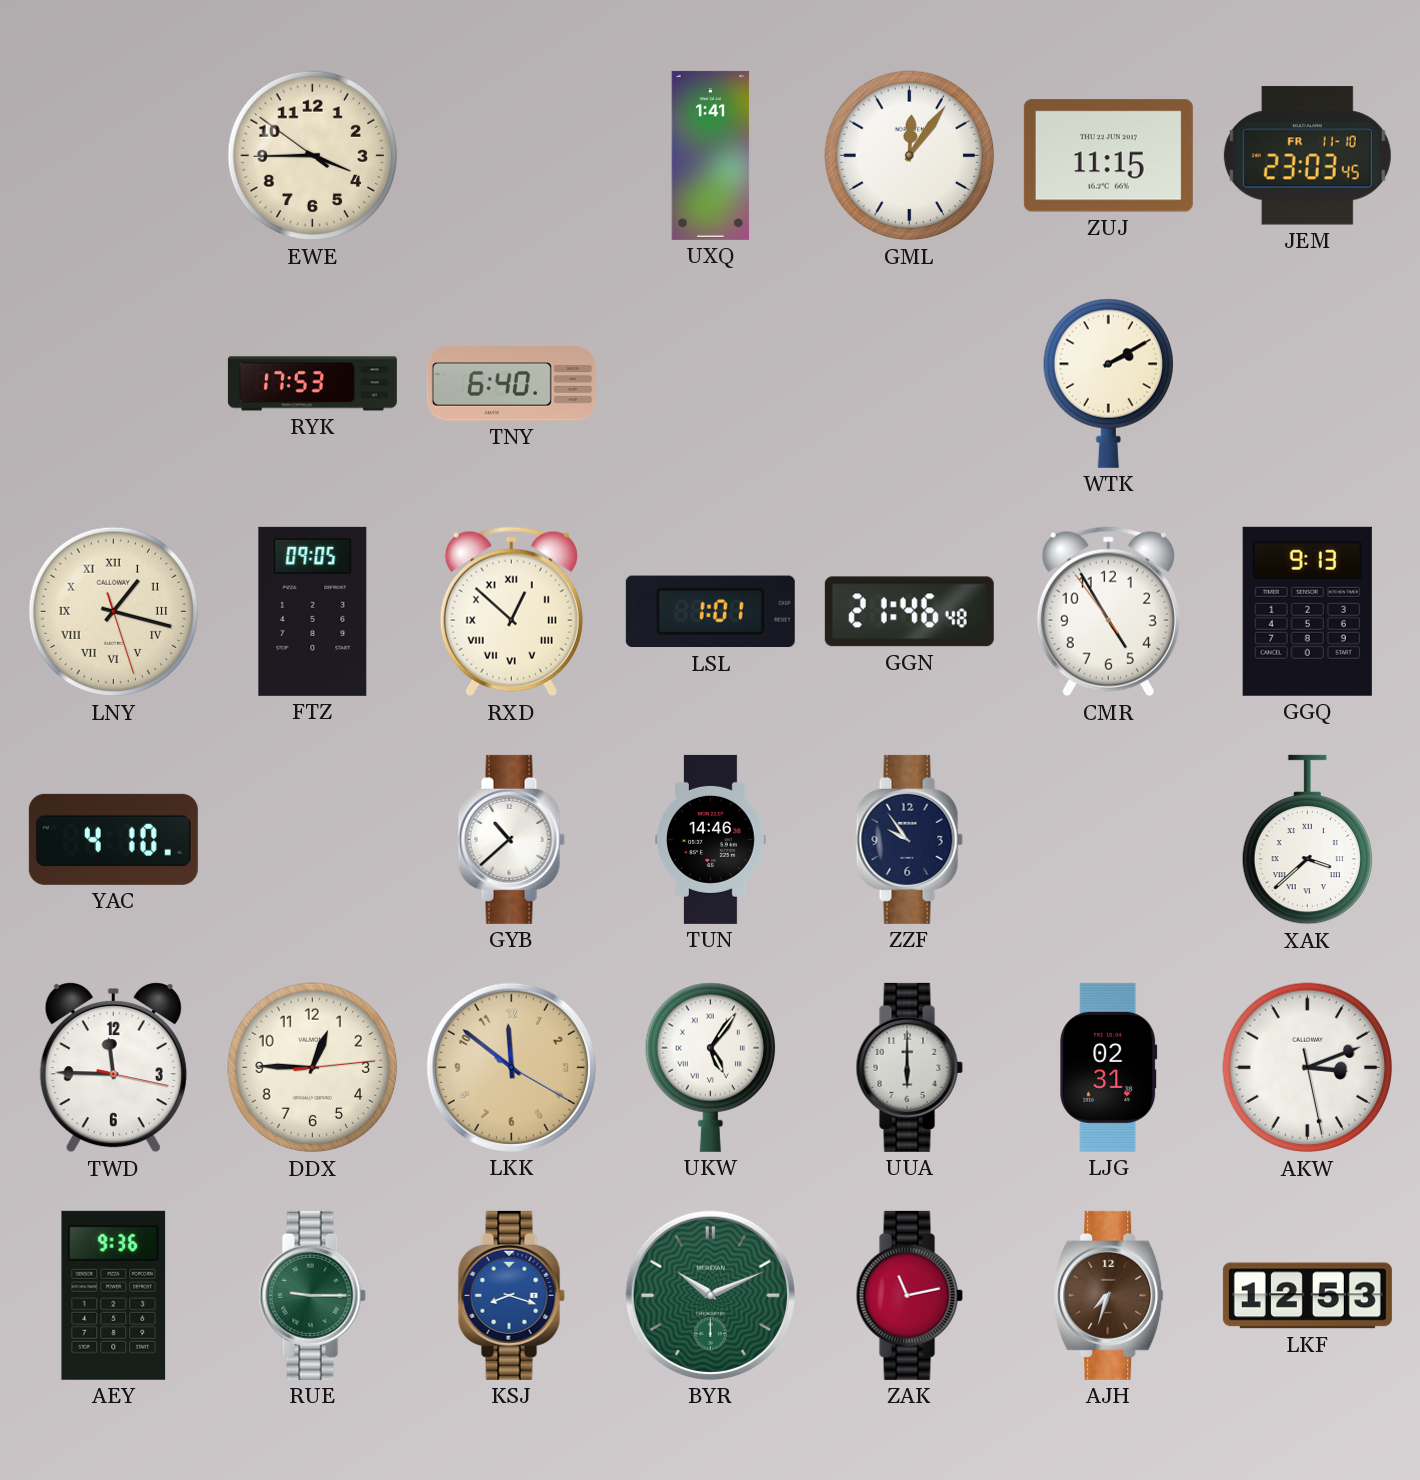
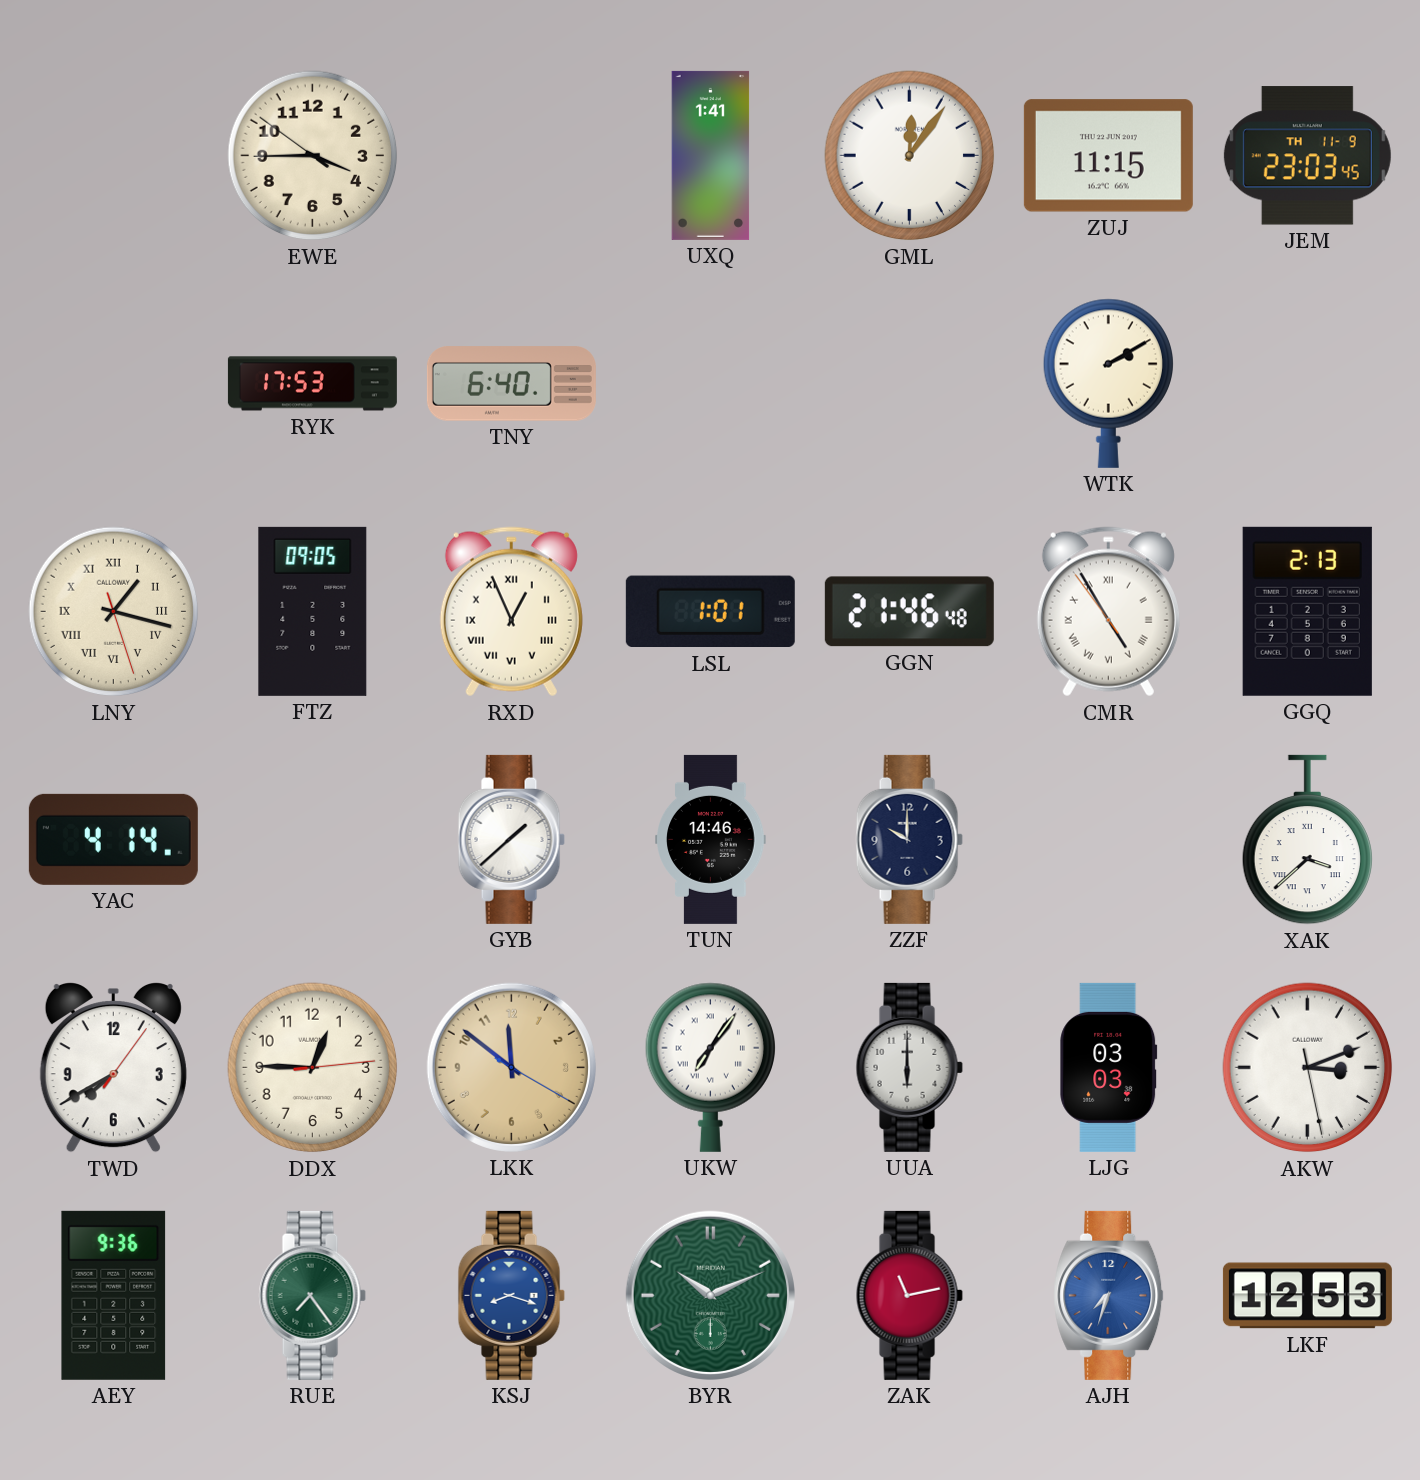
JEM date: FR 11-10 -> TH 11-9
RXD: 12:52 -> 12:56
CMR numerals: Arabic -> Roman
GGQ: 9:13 -> 2:13
YAC: 4:10 -> 4:14
GYB: 10:38 -> 1:38
ZZF: 9:54 -> 10:00
TWD: 11:45 -> 7:40
UKW: 5:06 -> 7:06
LJG: 02:31 -> 03:03
RUE: 9:15 -> 7:24
AJH dial: brown -> blue
